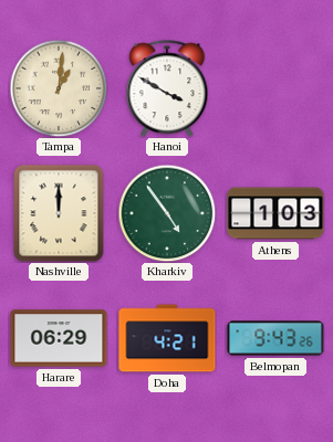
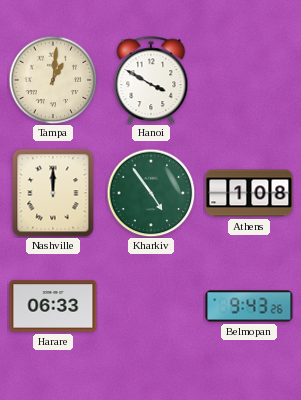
Athens: 1:03 -> 1:08
Harare: 06:29 -> 06:33
Doha: 4:21 -> none
